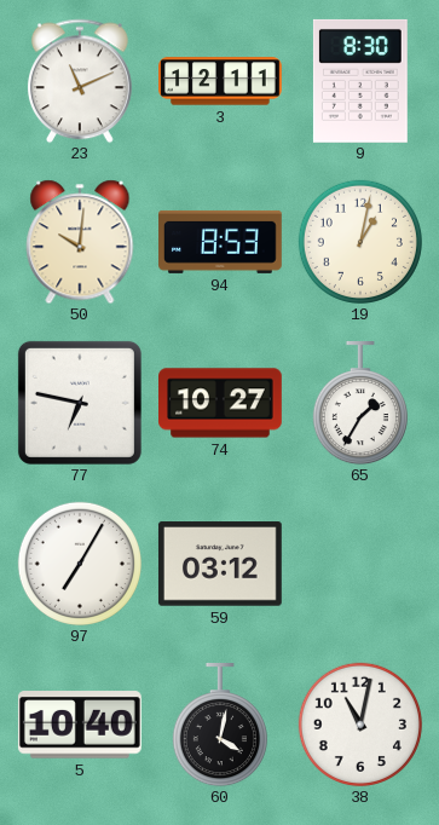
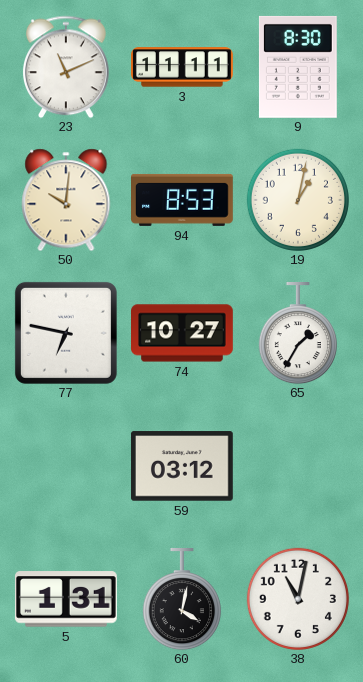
3: 12:11 -> 11:11
97: 7:05 -> none
5: 10:40 -> 1:31
